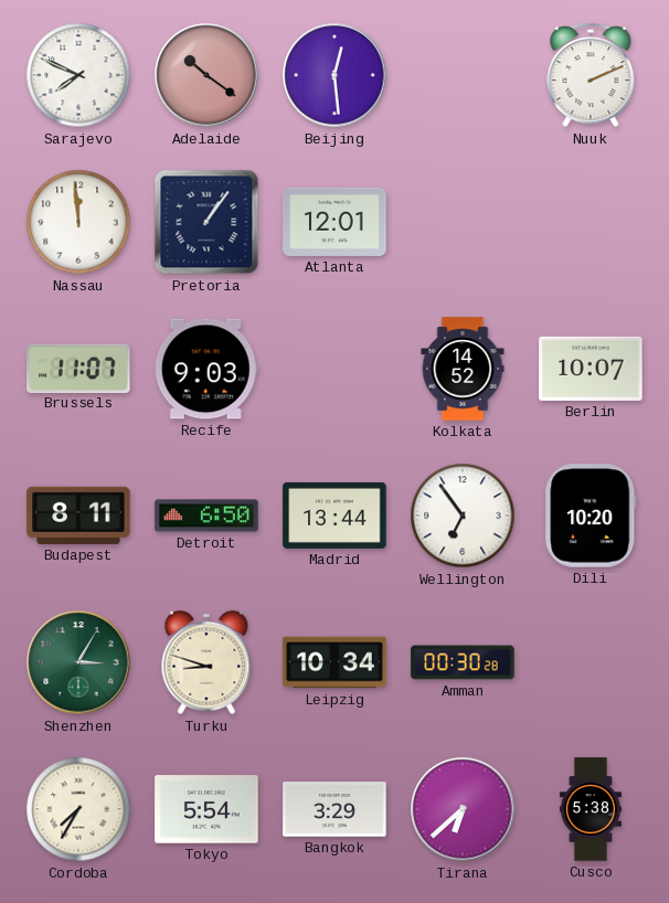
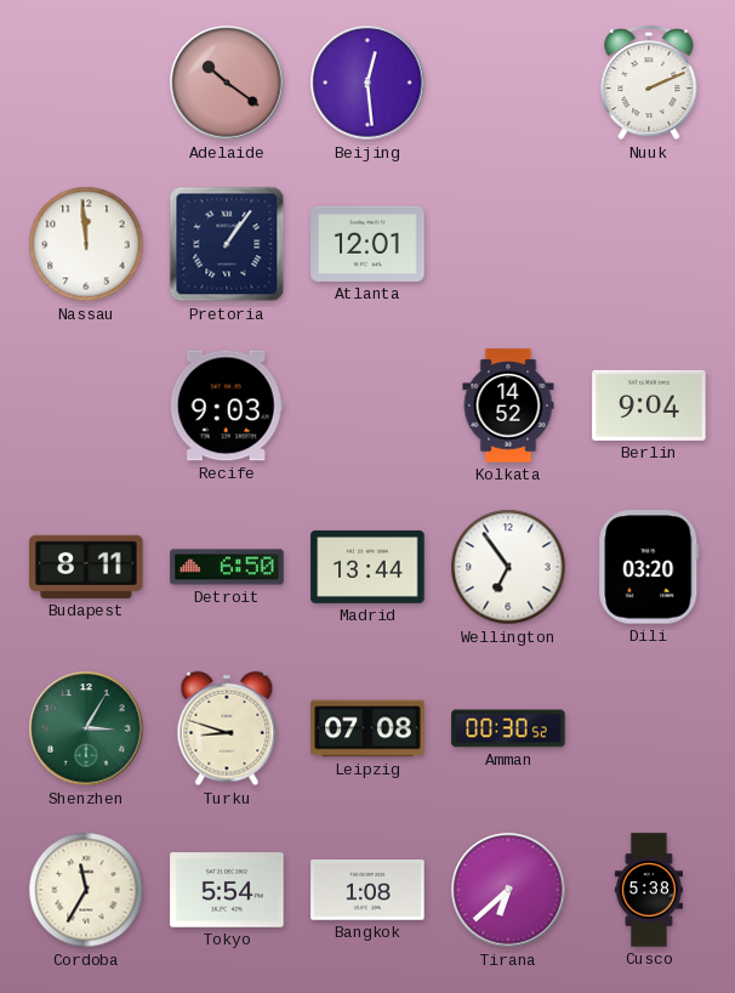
Sarajevo: 7:49 -> none
Brussels: 11:07 -> none
Berlin: 10:07 -> 9:04
Dili: 10:20 -> 03:20
Leipzig: 10:34 -> 07:08
Amman: 00:30:28 -> 00:30:52
Cordoba: 7:35 -> 11:35
Bangkok: 3:29 -> 1:08
